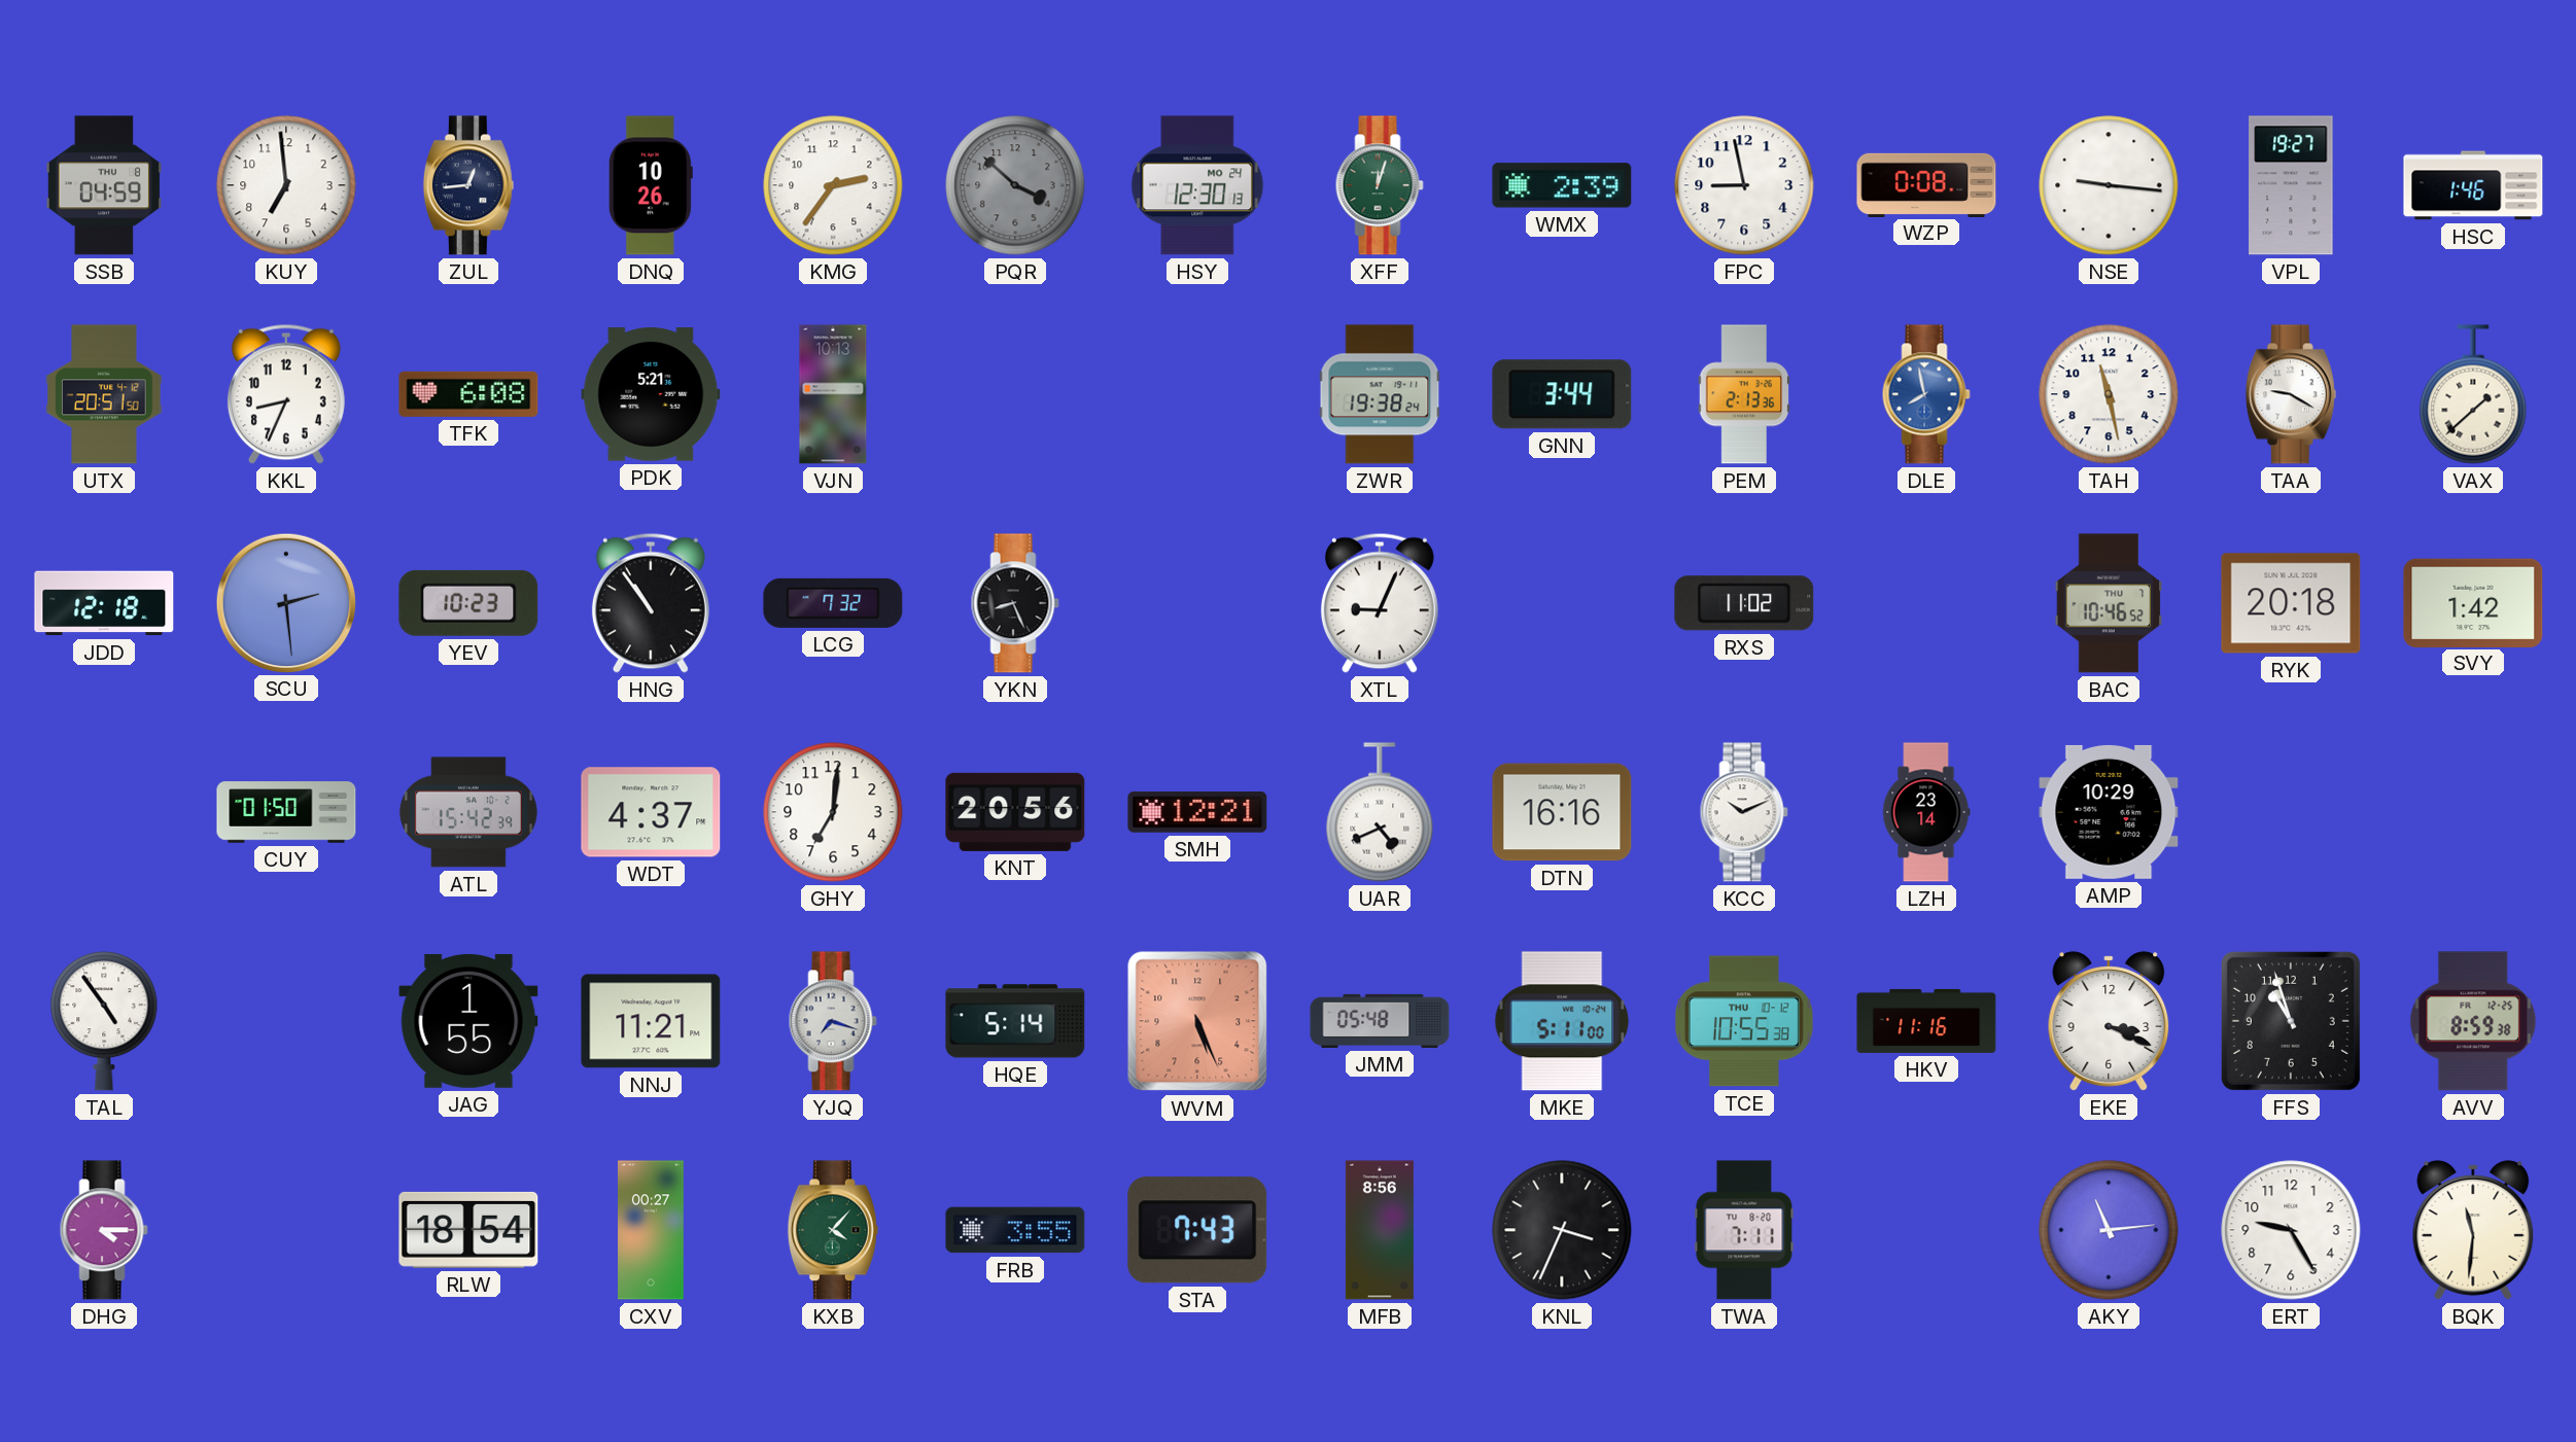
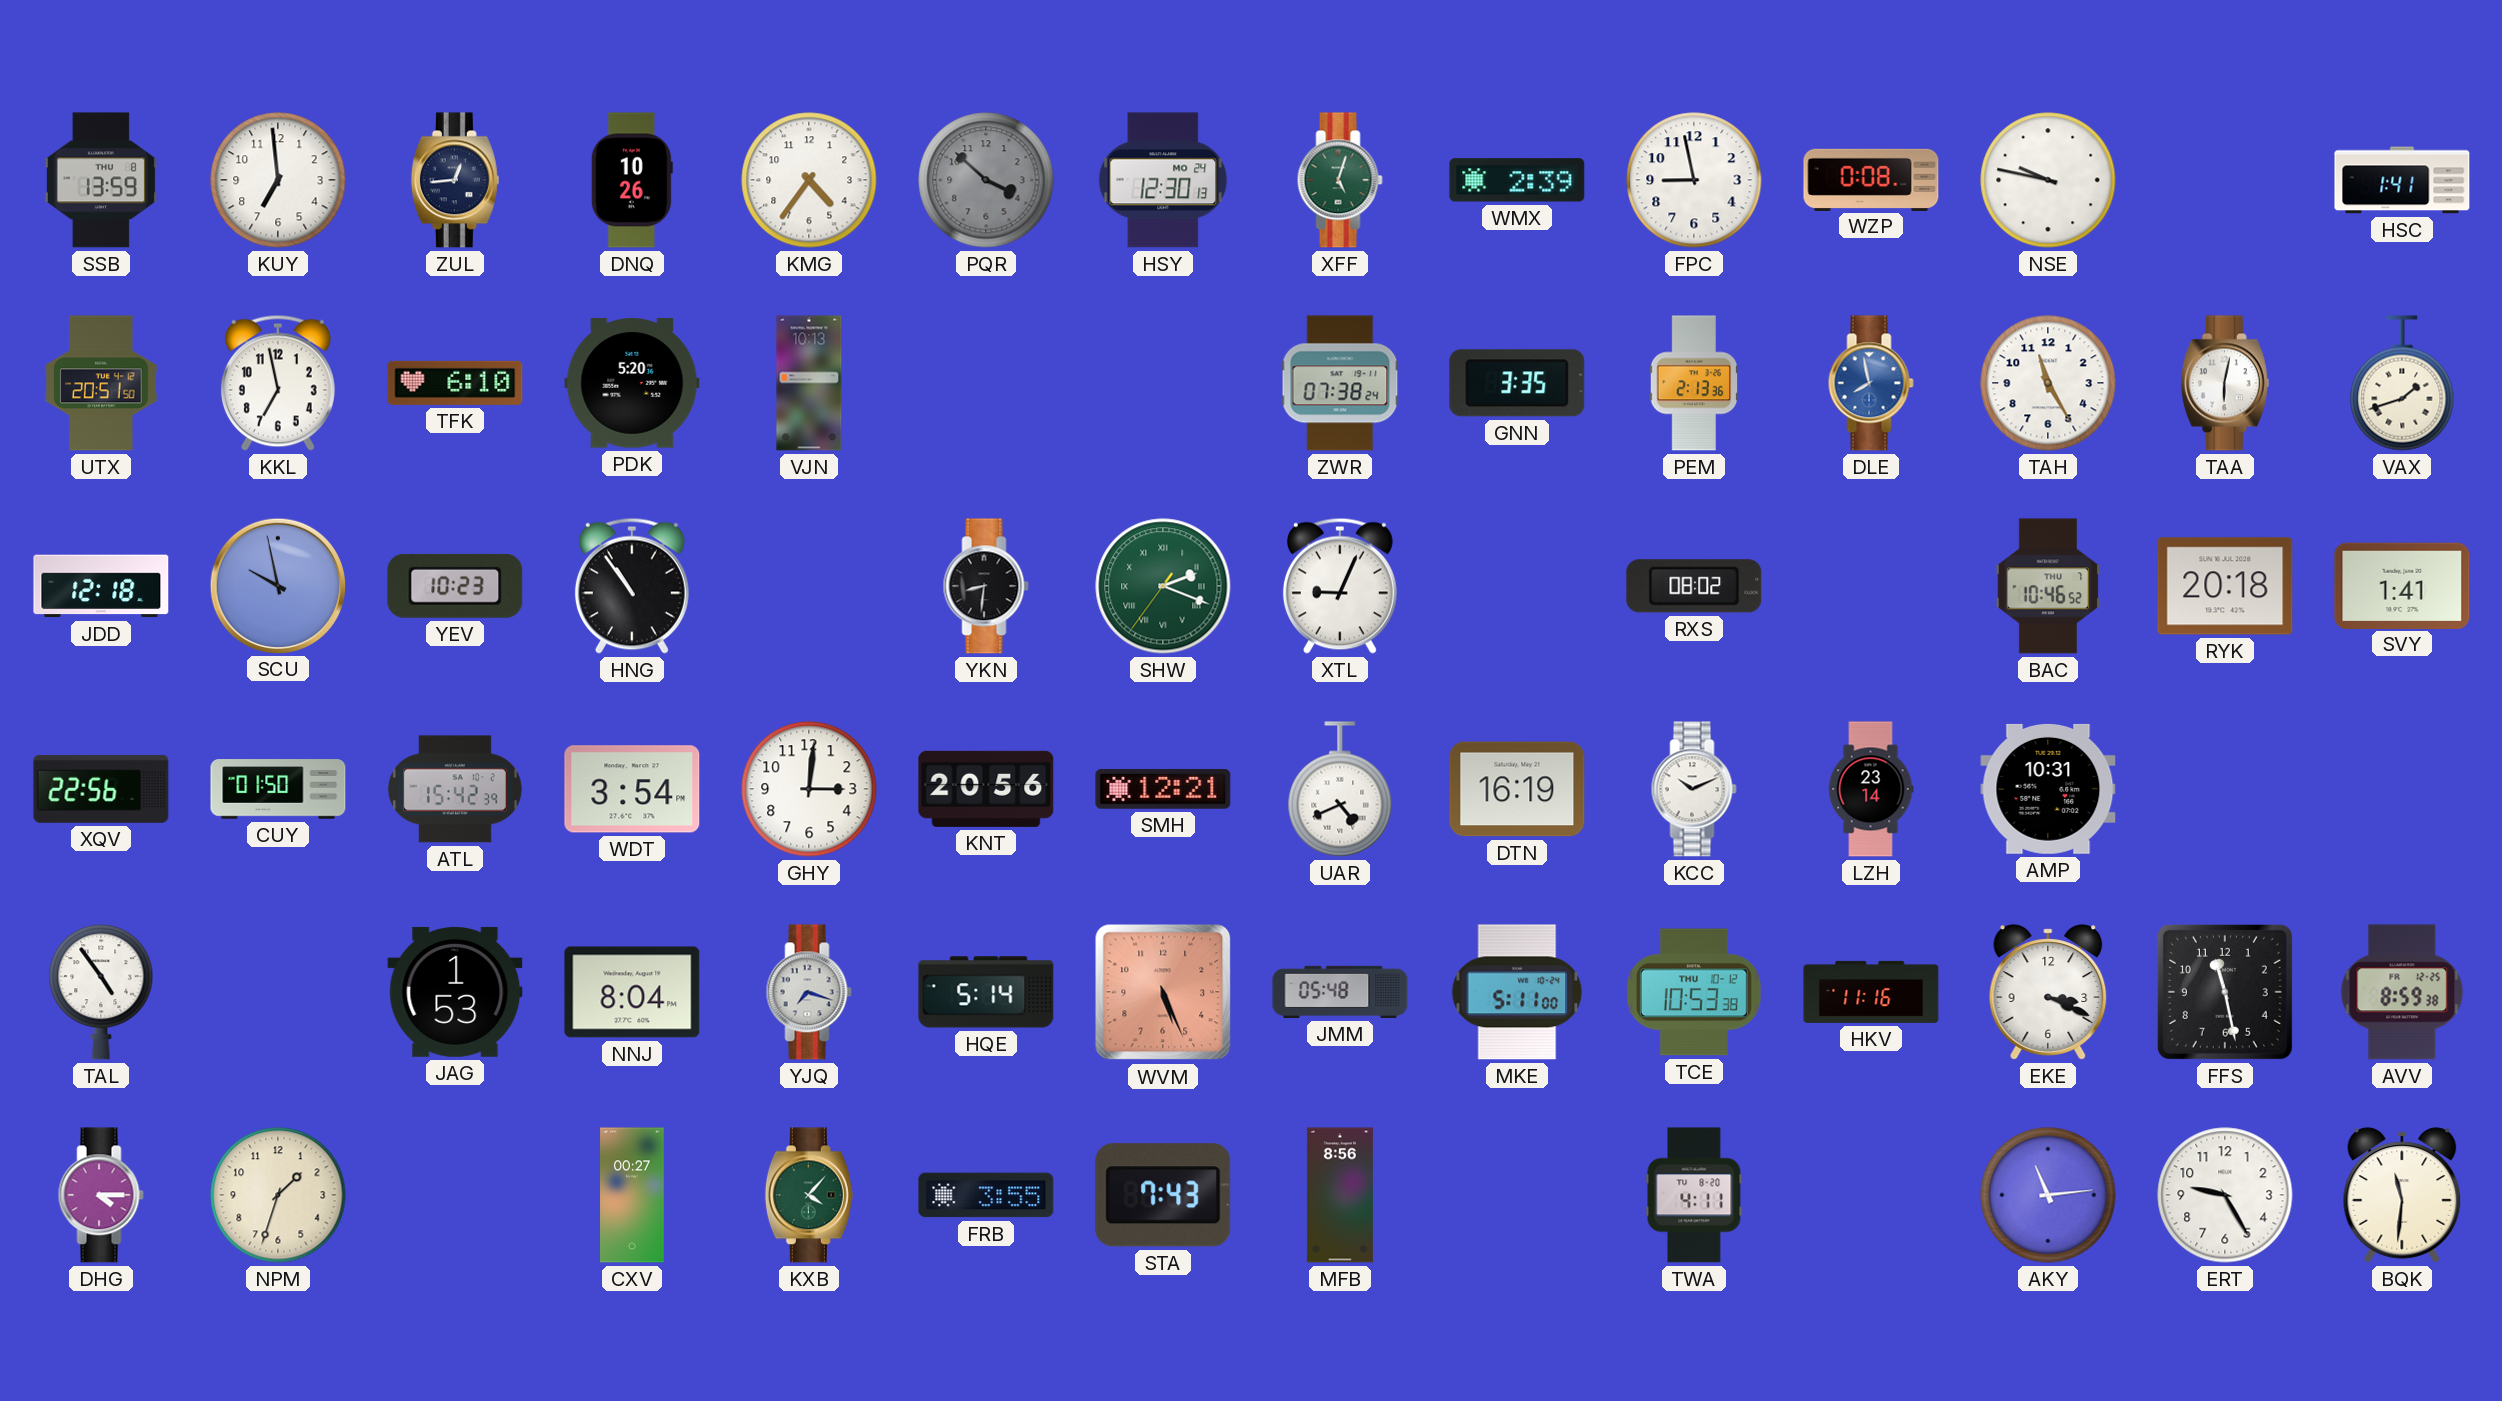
SSB: 04:59 -> 13:59
KMG: 2:36 -> 4:36
XFF: 12:03 -> 5:03
NSE: 9:16 -> 9:47
VPL: 19:27 -> none
HSC: 1:46 -> 1:41
KKL: 8:34 -> 6:58
TFK: 6:08 -> 6:10
PDK: 5:21 -> 5:20
ZWR: 19:38 -> 07:38
GNN: 3:44 -> 3:35
TAH: 11:28 -> 11:25
TAA: 9:20 -> 6:02
VAX: 1:38 -> 1:42
SCU: 2:29 -> 9:58
LCG: 7:32 -> none
YKN: 8:26 -> 8:31
SHW: none -> 2:18
RXS: 11:02 -> 08:02
SVY: 1:42 -> 1:41
XQV: none -> 22:56
WDT: 4:37 -> 3:54
GHY: 7:01 -> 3:01
DTN: 16:16 -> 16:19
AMP: 10:29 -> 10:31
JAG: 1:55 -> 1:53
NNJ: 11:21 -> 8:04
TCE: 10:55 -> 10:53
FFS: 10:57 -> 11:28
NPM: none -> 1:33
RLW: 18:54 -> none
KNL: 3:34 -> none
TWA: 7:11 -> 4:11
